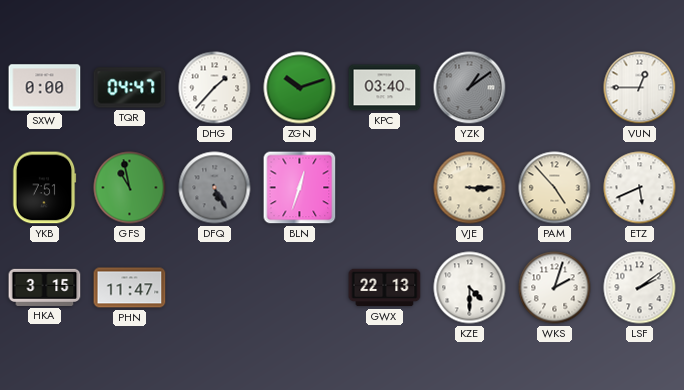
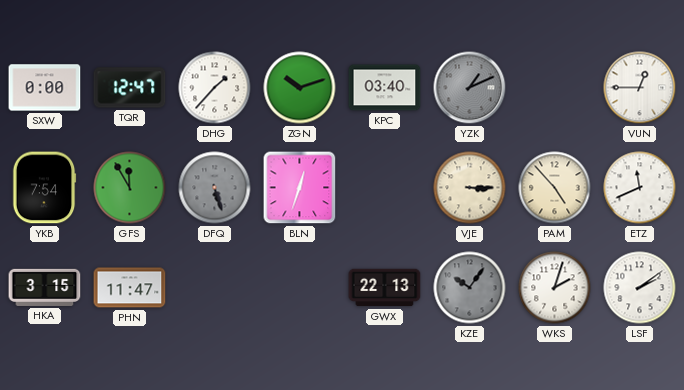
TQR: 04:47 -> 12:47
YZK: 1:09 -> 1:11
YKB: 7:51 -> 7:54
GFS: 10:58 -> 11:55
DFQ: 5:25 -> 5:27
ETZ: 5:41 -> 11:41
KZE: 4:30 -> 10:06
KZE dial: white -> grey
